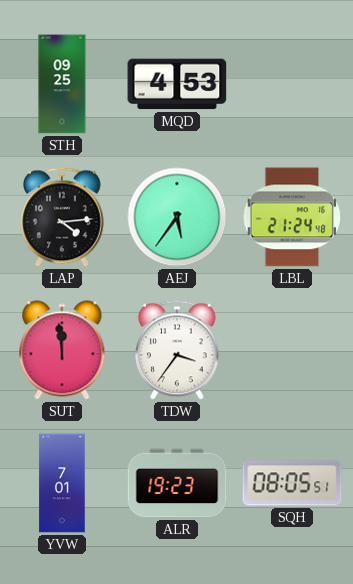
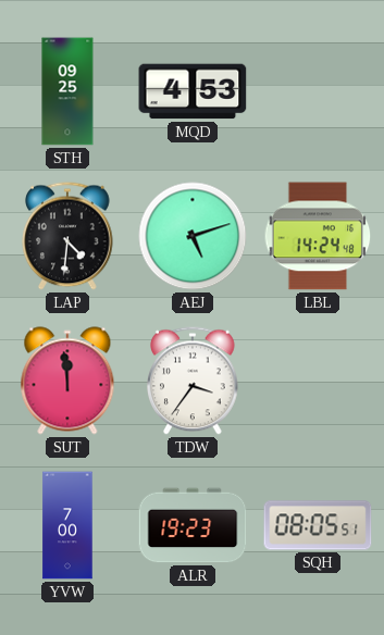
LAP: 4:14 -> 4:31
AEJ: 5:36 -> 5:12
LBL: 21:24 -> 14:24
YVW: 7:01 -> 7:00
